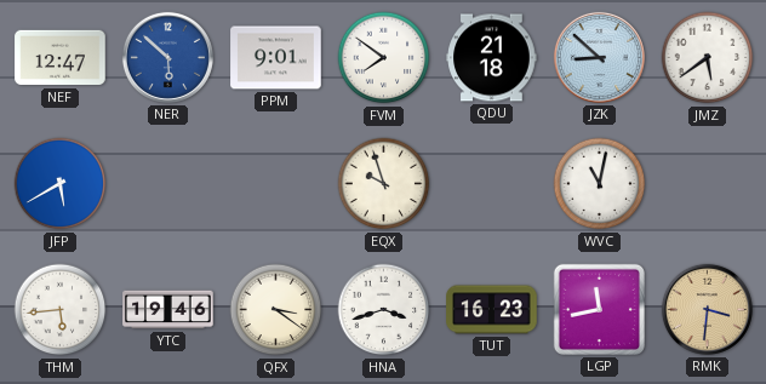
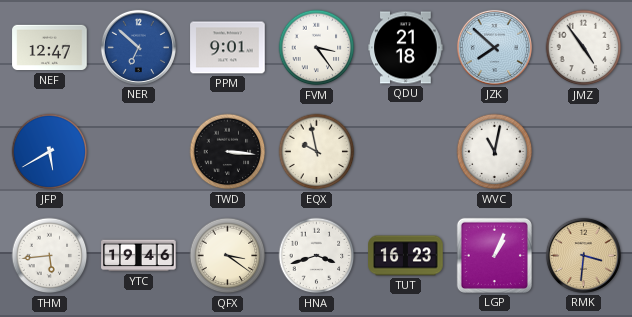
NER: 5:52 -> 6:52
FVM: 7:51 -> 3:24
JZK: 8:52 -> 7:52
JMZ: 5:39 -> 4:54
TWD: none -> 3:16
EQX: 9:57 -> 9:58
LGP: 11:43 -> 1:04
